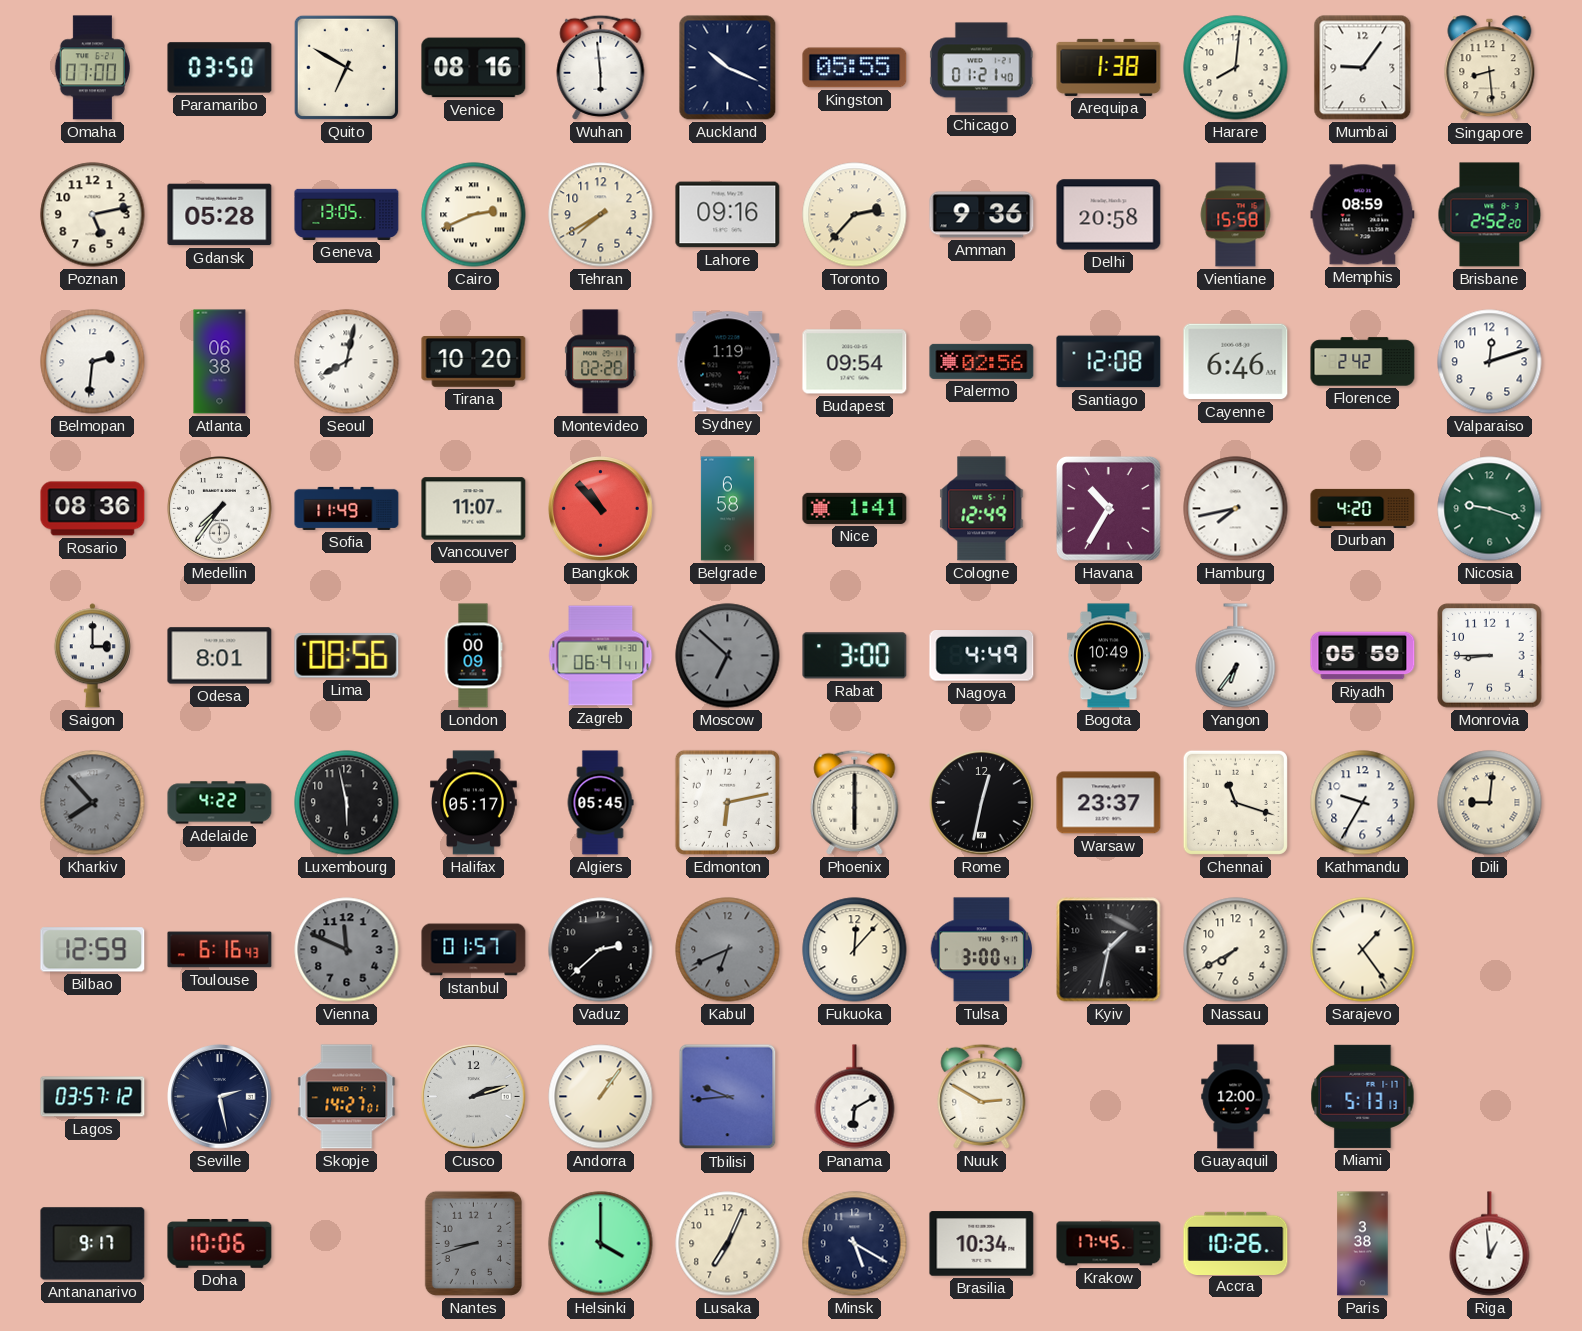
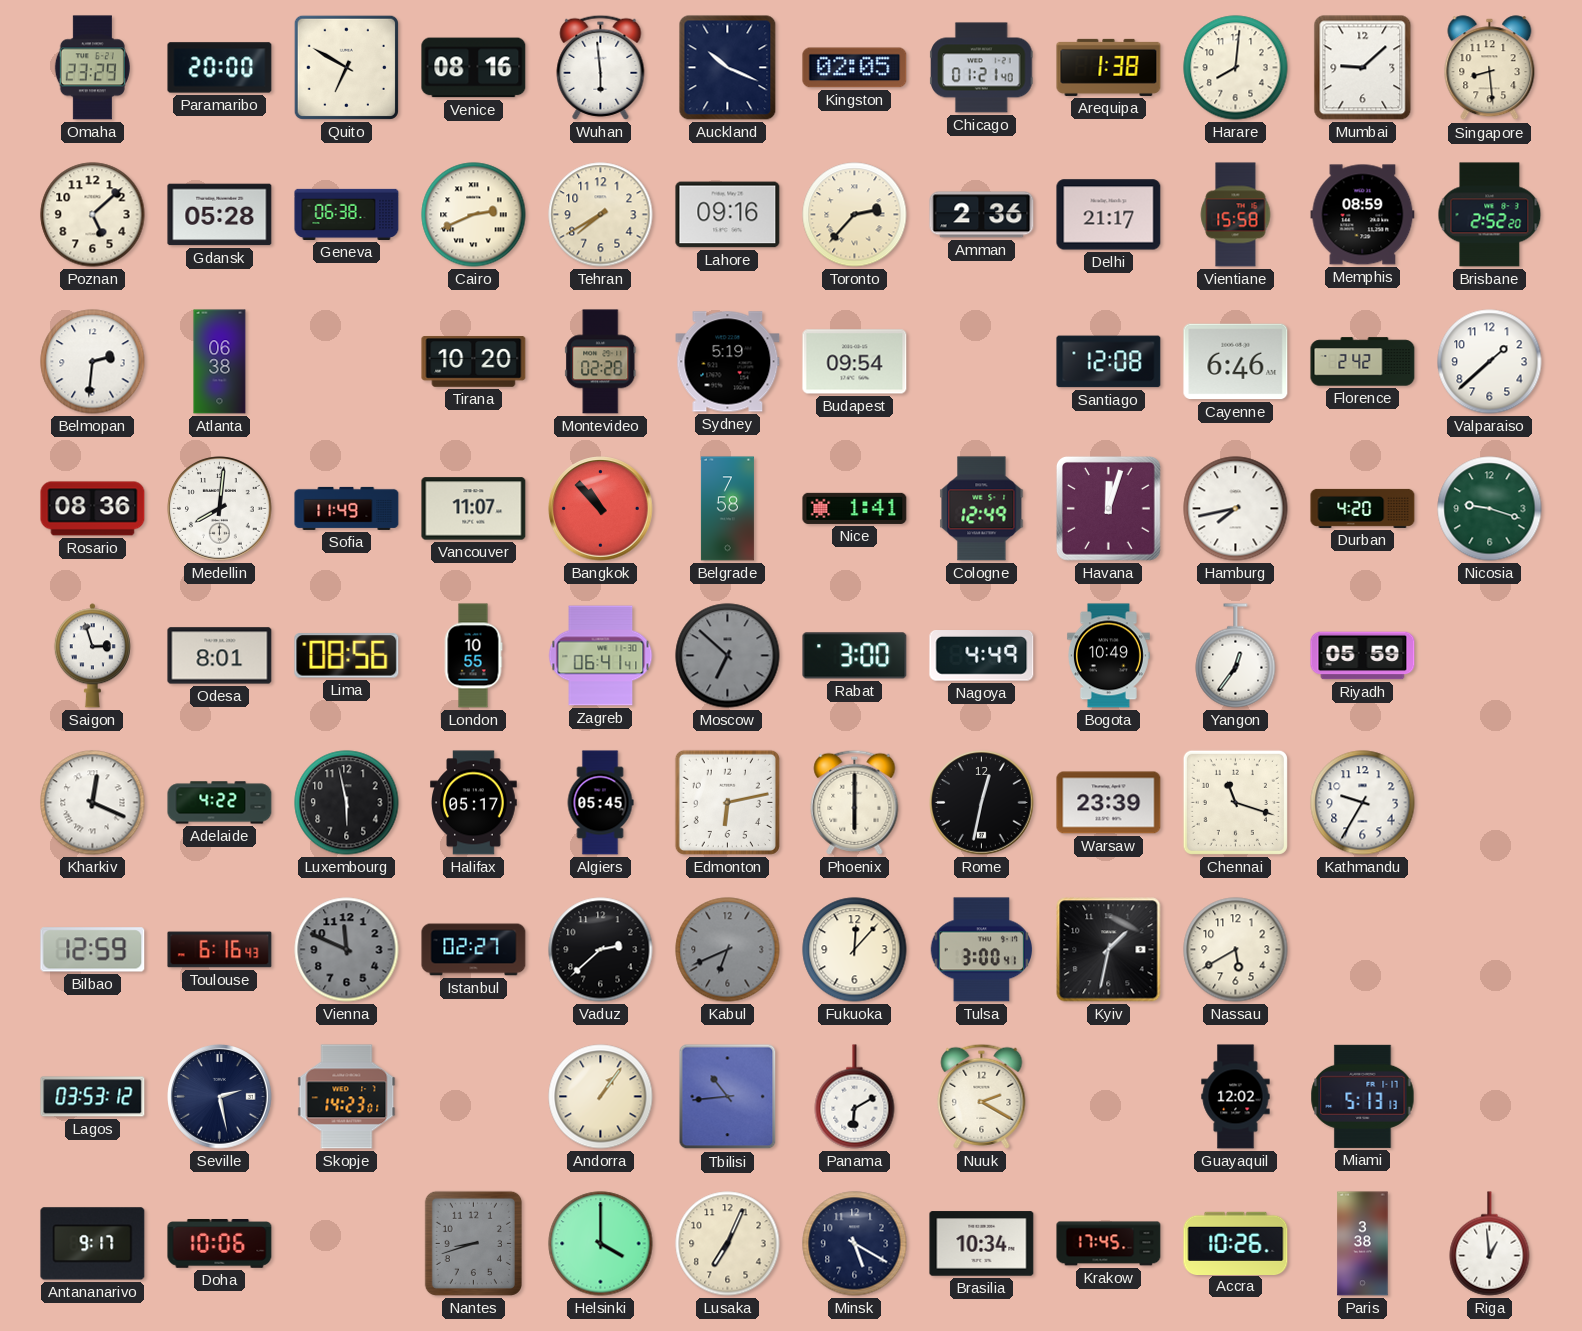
Omaha: 07:00 -> 23:29
Paramaribo: 03:50 -> 20:00
Kingston: 05:55 -> 02:05
Mumbai: 9:06 -> 9:08
Poznan: 5:13 -> 5:08
Geneva: 13:05 -> 06:38
Amman: 9:36 -> 2:36
Delhi: 20:58 -> 21:17
Seoul: 8:02 -> none
Sydney: 1:19 -> 5:19
Palermo: 02:56 -> none
Valparaiso: 12:12 -> 1:38
Medellin: 7:36 -> 8:01
Belgrade: 6:58 -> 7:58
Havana: 10:35 -> 12:03
Saigon: 3:00 -> 2:57
London: 00:09 -> 10:55
Yangon: 6:36 -> 12:36
Monrovia: 8:45 -> none
Kharkiv: 7:53 -> 12:19
Kharkiv dial: grey -> white
Warsaw: 23:37 -> 23:39
Dili: 9:01 -> none
Istanbul: 01:57 -> 02:27
Nassau: 7:40 -> 5:40
Sarajevo: 1:24 -> none
Lagos: 03:57 -> 03:53
Skopje: 14:27 -> 14:23
Cusco: 2:12 -> none
Tbilisi: 9:44 -> 10:44
Nuuk: 2:50 -> 2:20
Guayaquil: 12:00 -> 12:02
